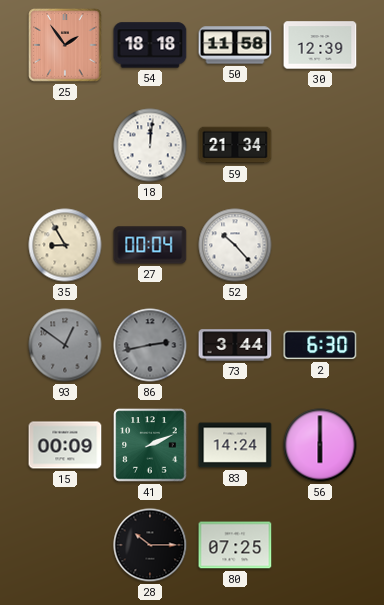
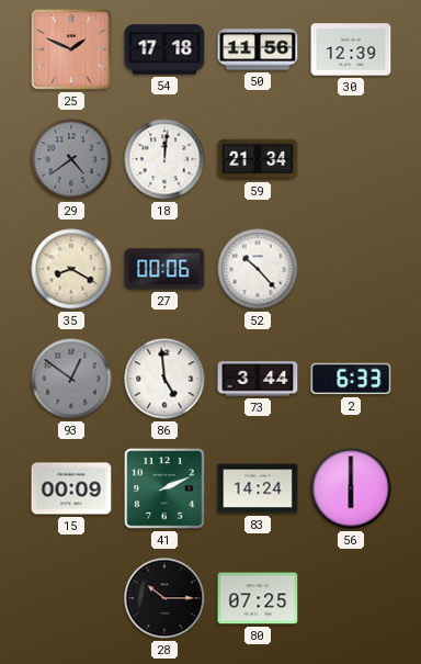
25: 1:54 -> 1:49
54: 18:18 -> 17:18
50: 11:58 -> 11:56
29: none -> 4:39
35: 8:55 -> 8:20
27: 00:04 -> 00:06
86: 2:43 -> 4:59
86 dial: grey -> white
2: 6:30 -> 6:33
